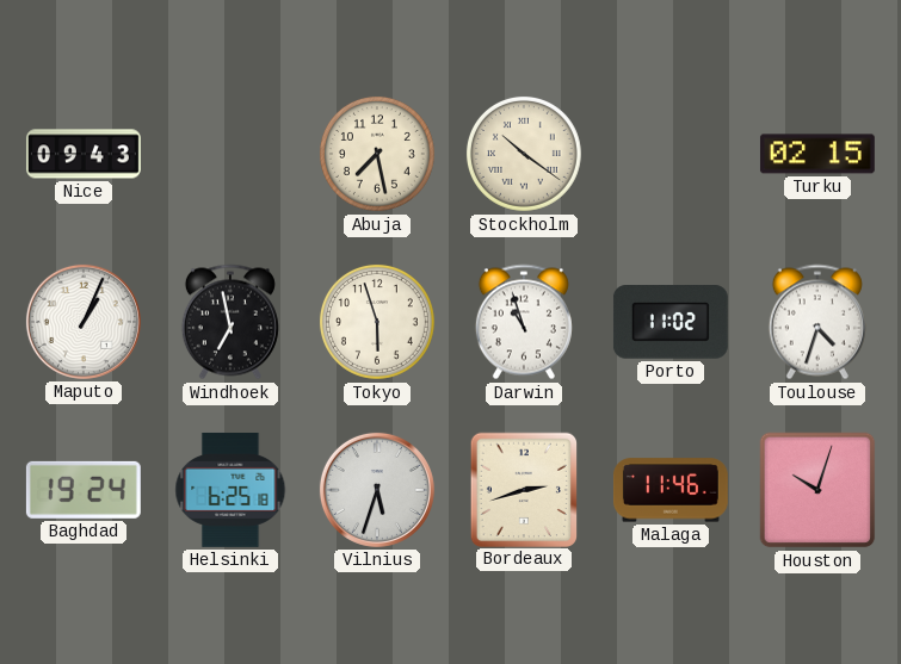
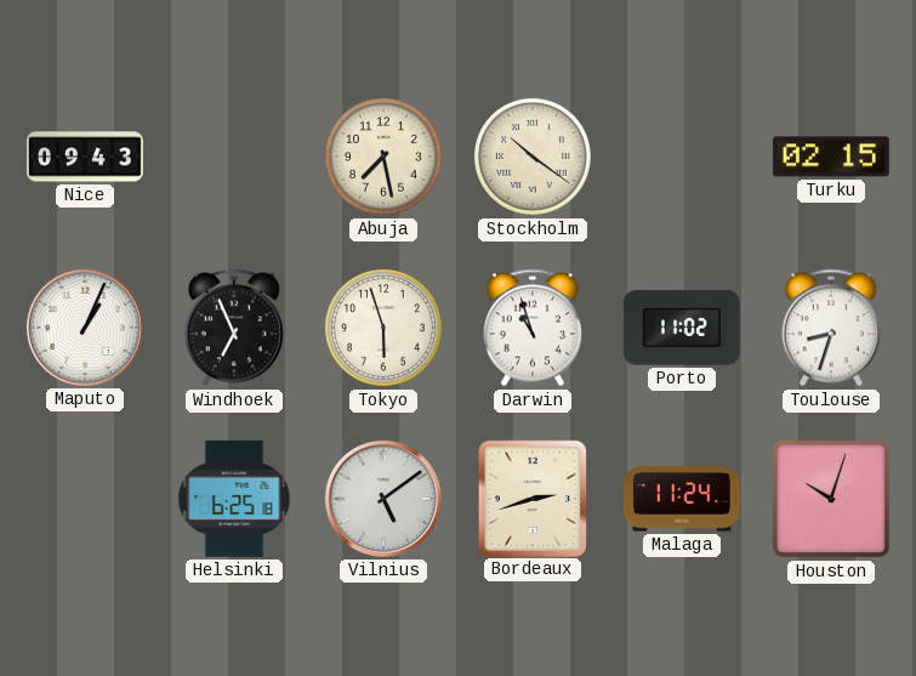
Windhoek: 6:58 -> 6:56
Toulouse: 4:33 -> 8:33
Baghdad: 19:24 -> none
Vilnius: 5:33 -> 5:09
Malaga: 11:46 -> 11:24
